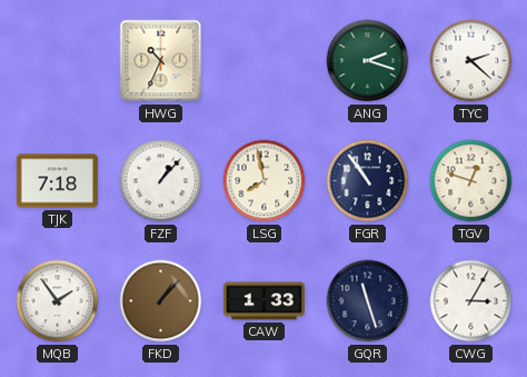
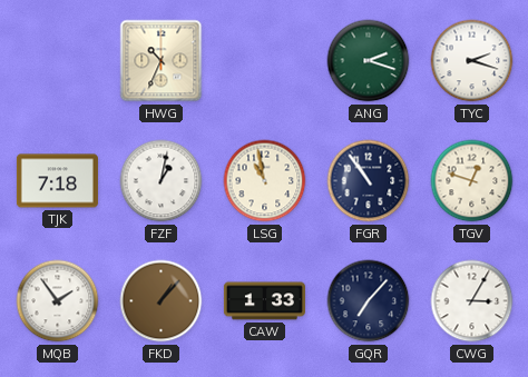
TYC: 2:22 -> 2:18
FZF: 1:07 -> 1:02
LSG: 7:58 -> 10:58
GQR: 11:27 -> 7:07
